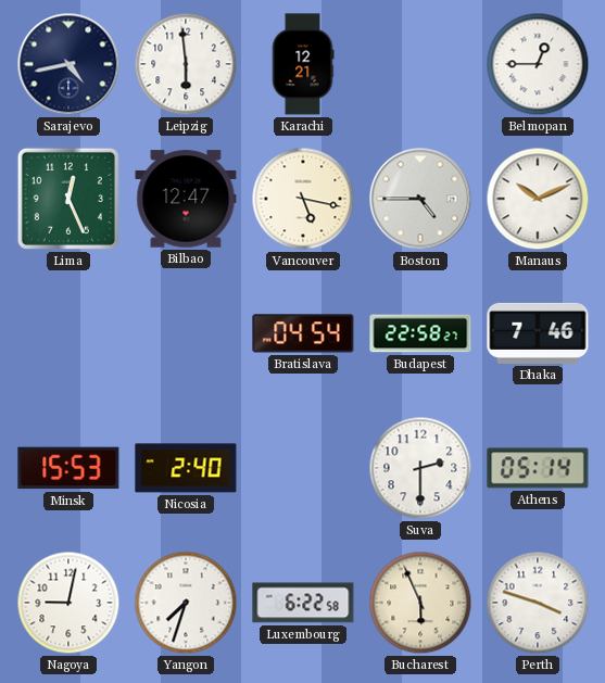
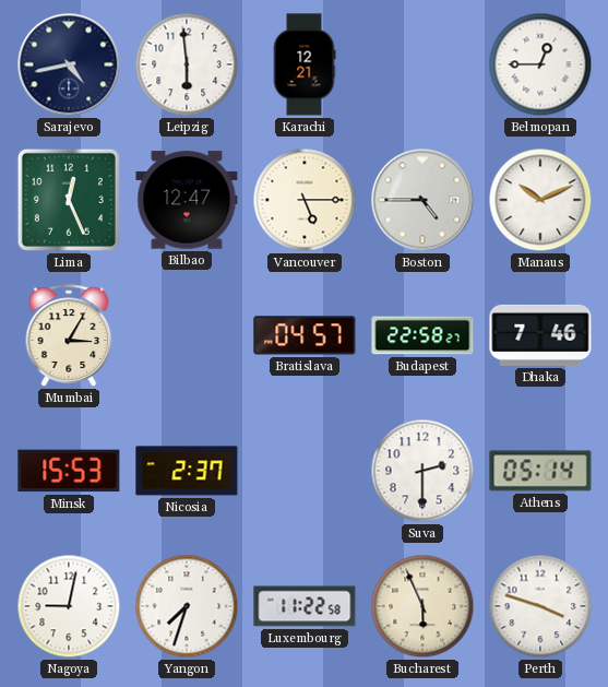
Vancouver: 5:17 -> 5:15
Mumbai: none -> 3:05
Bratislava: 04:54 -> 04:57
Nicosia: 2:40 -> 2:37
Luxembourg: 6:22 -> 11:22
